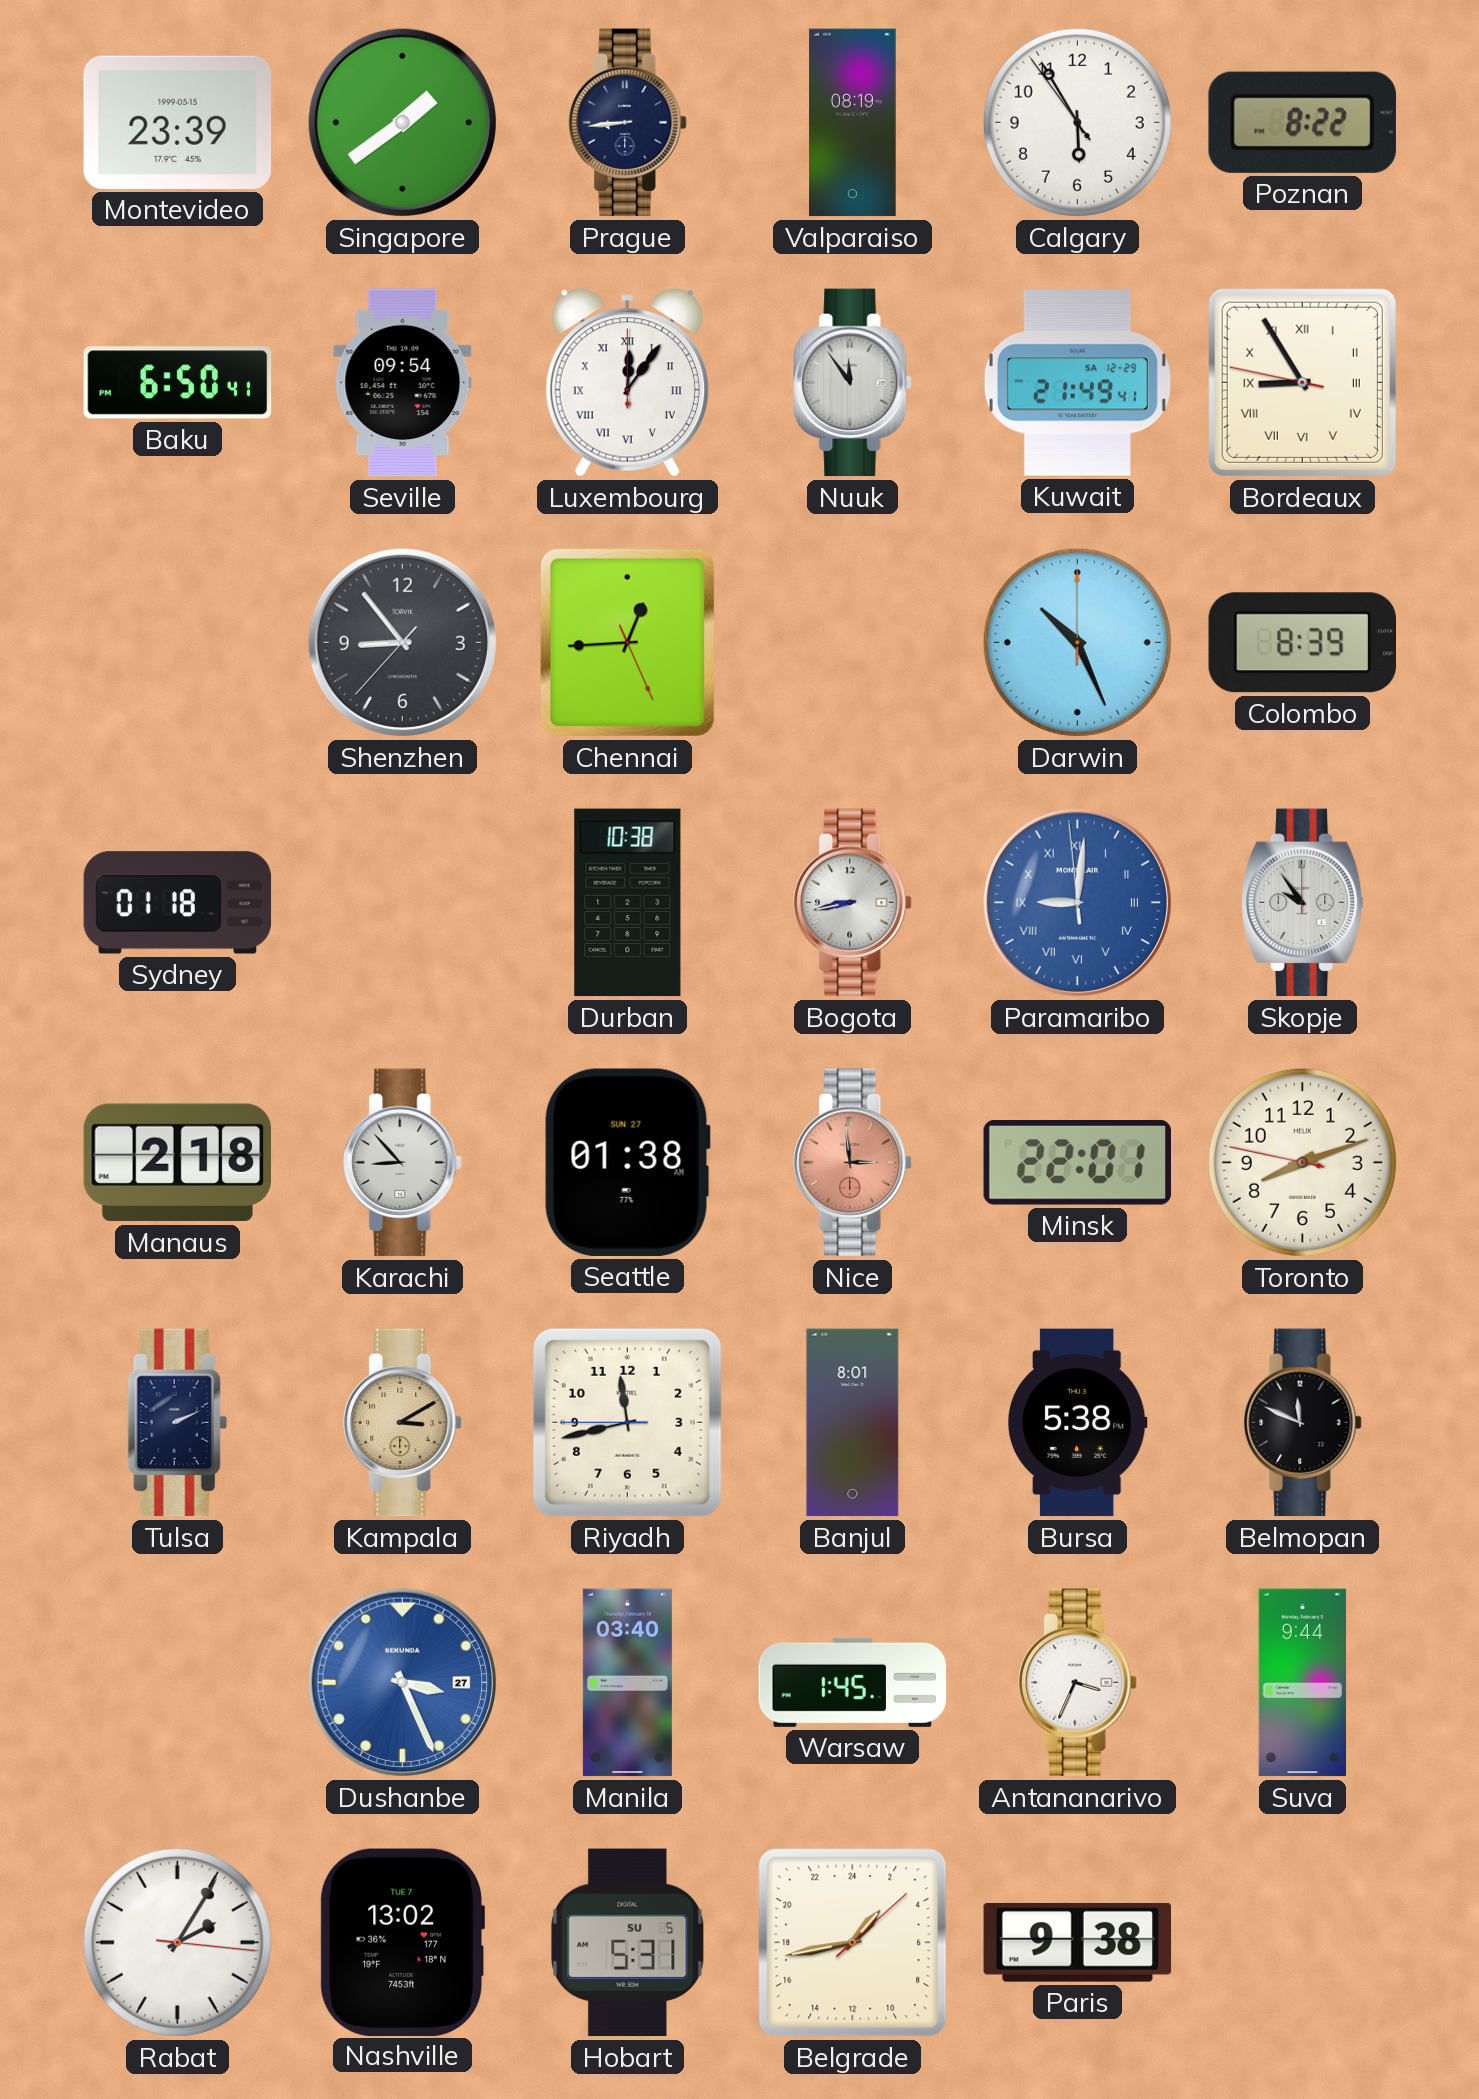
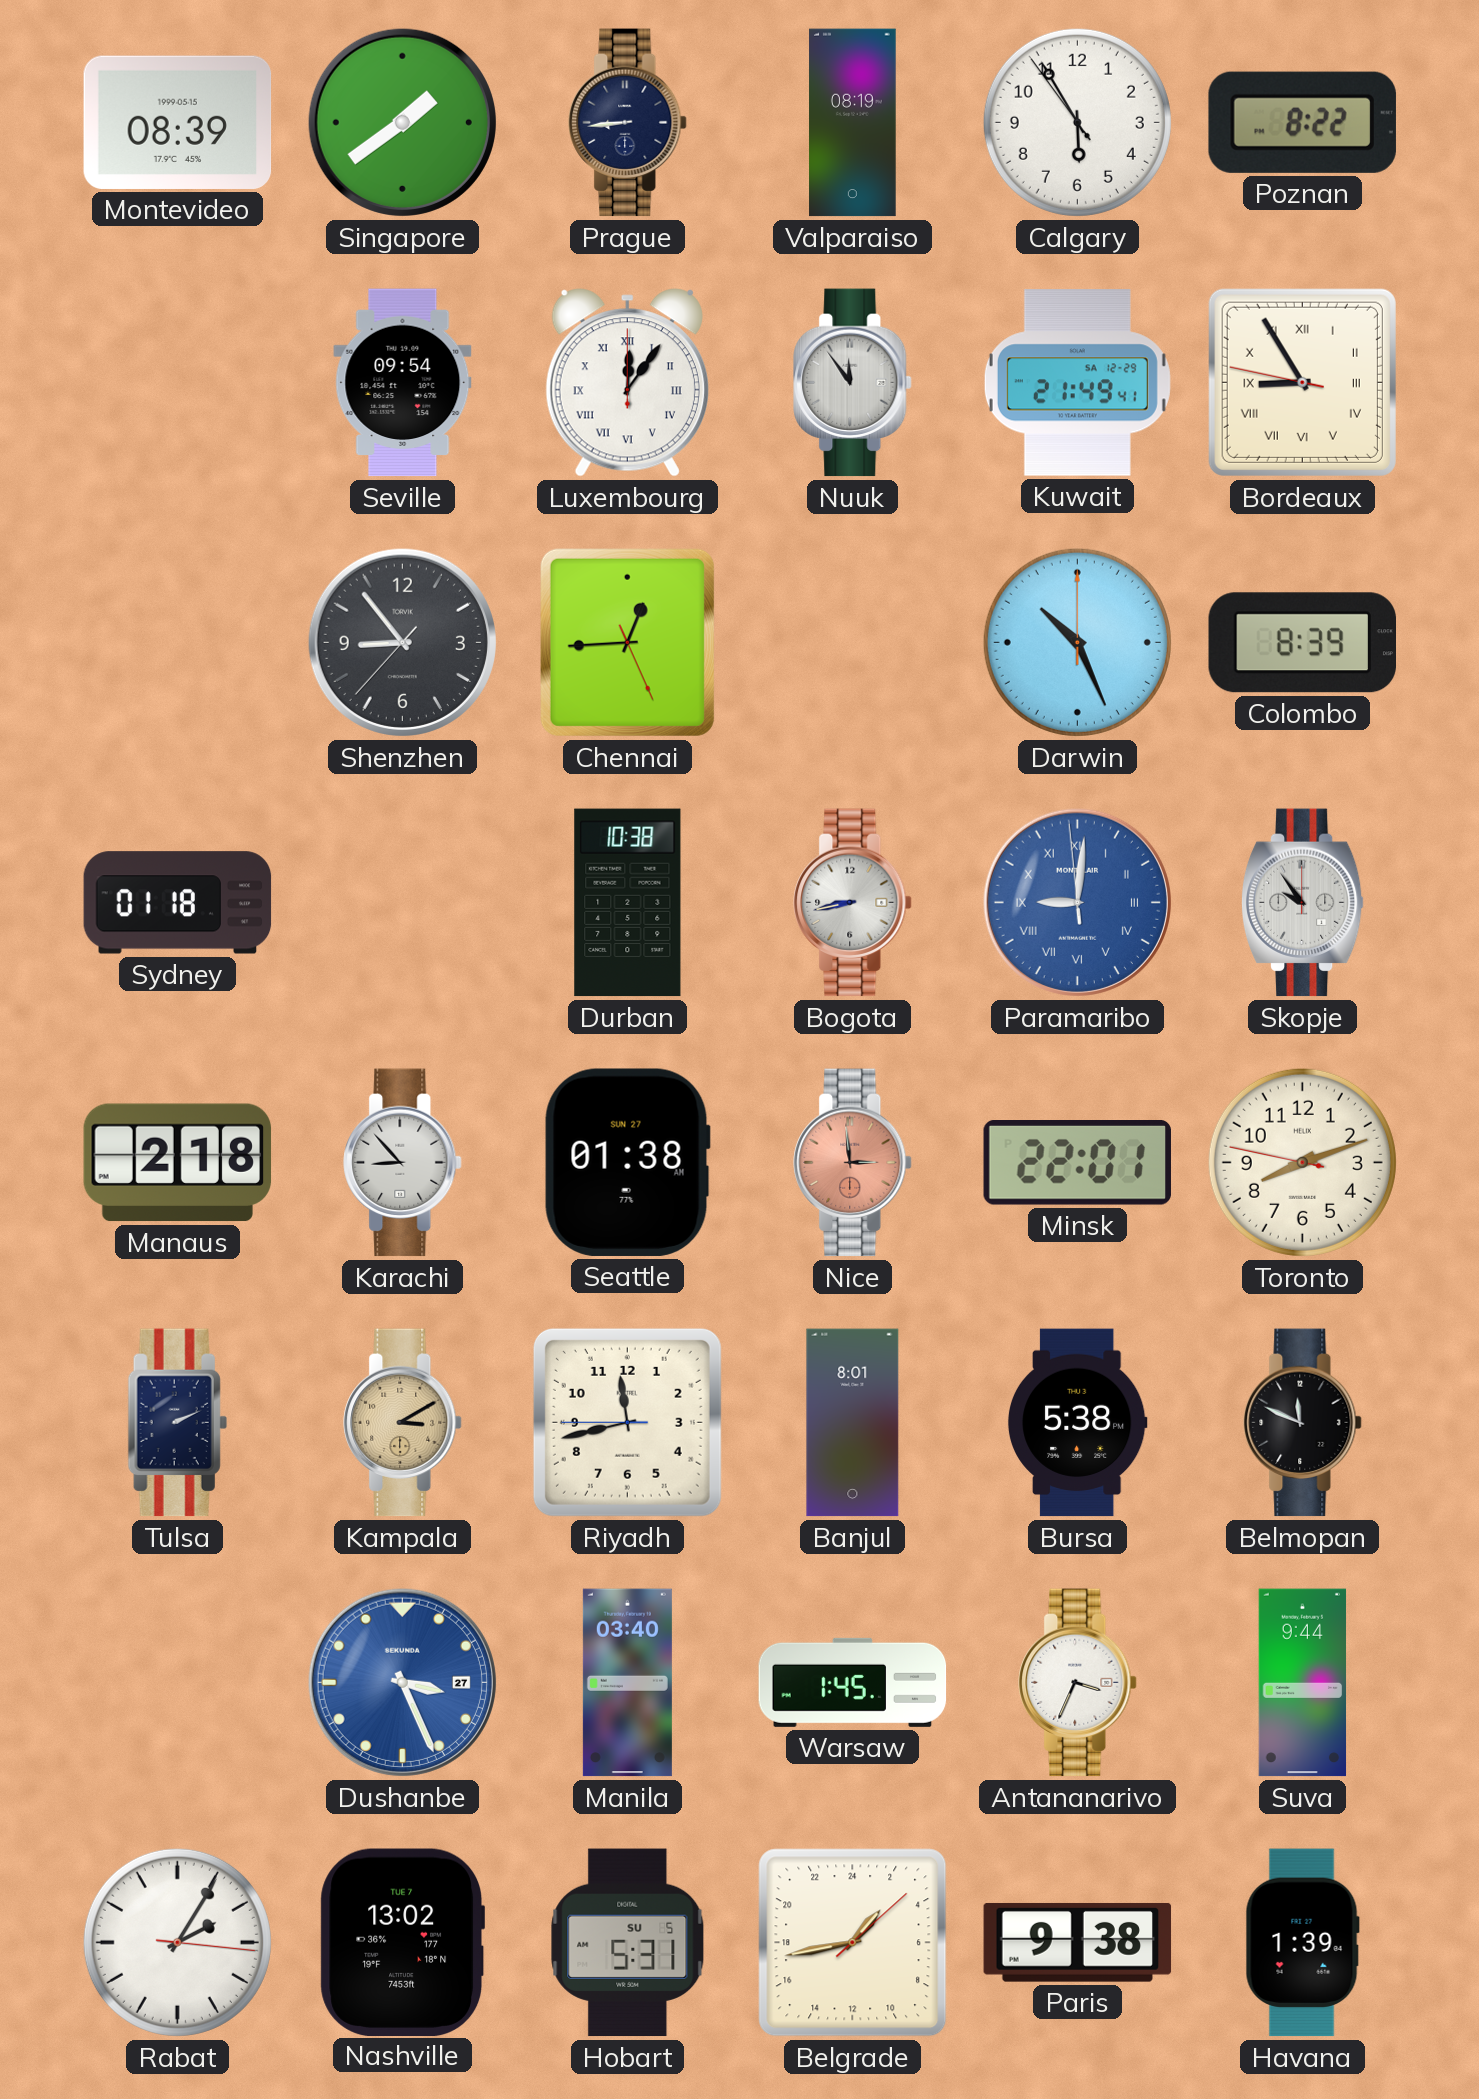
Montevideo: 23:39 -> 08:39
Baku: 6:50 -> none
Havana: none -> 1:39
